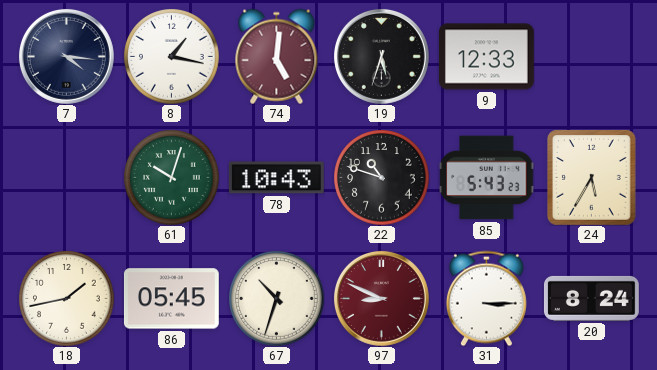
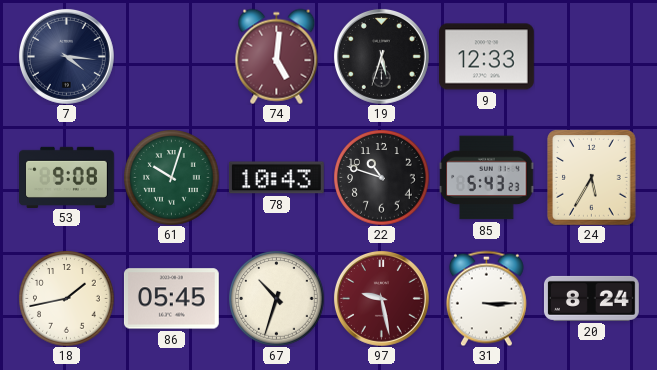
8: 1:17 -> none
53: none -> 9:08
97: 8:49 -> 9:28
